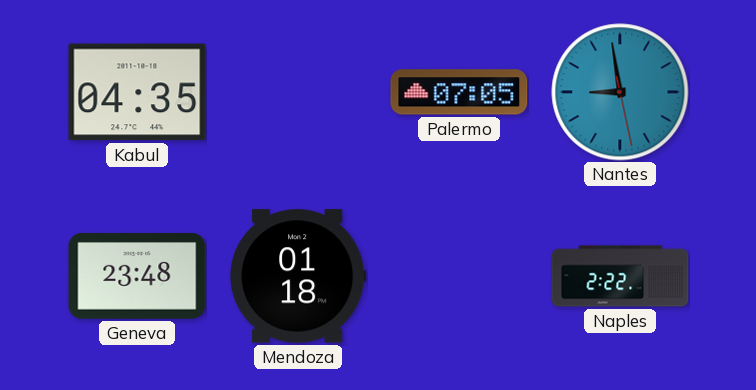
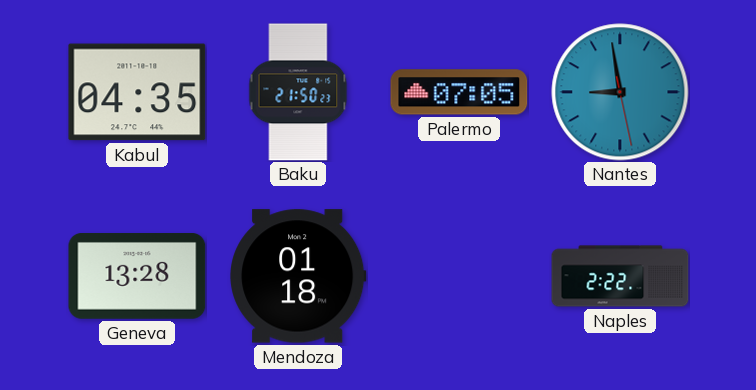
Baku: none -> 21:50
Geneva: 23:48 -> 13:28
